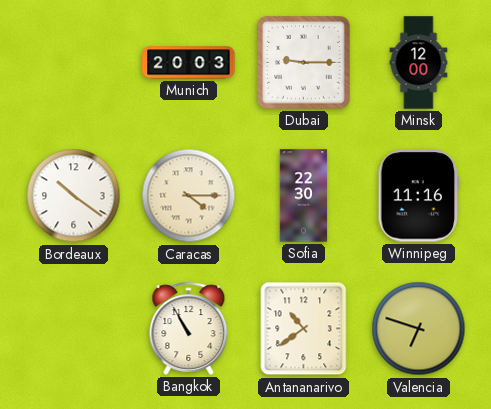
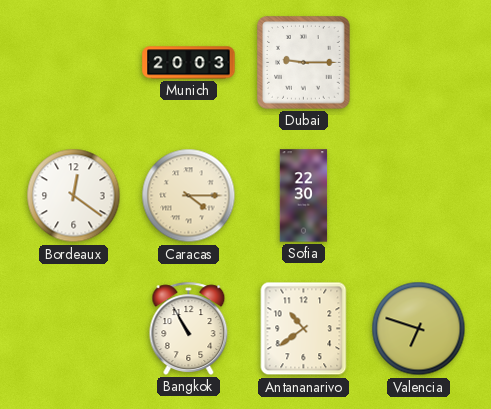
Minsk: 12:00 -> none
Bordeaux: 10:21 -> 12:21
Winnipeg: 11:16 -> none
